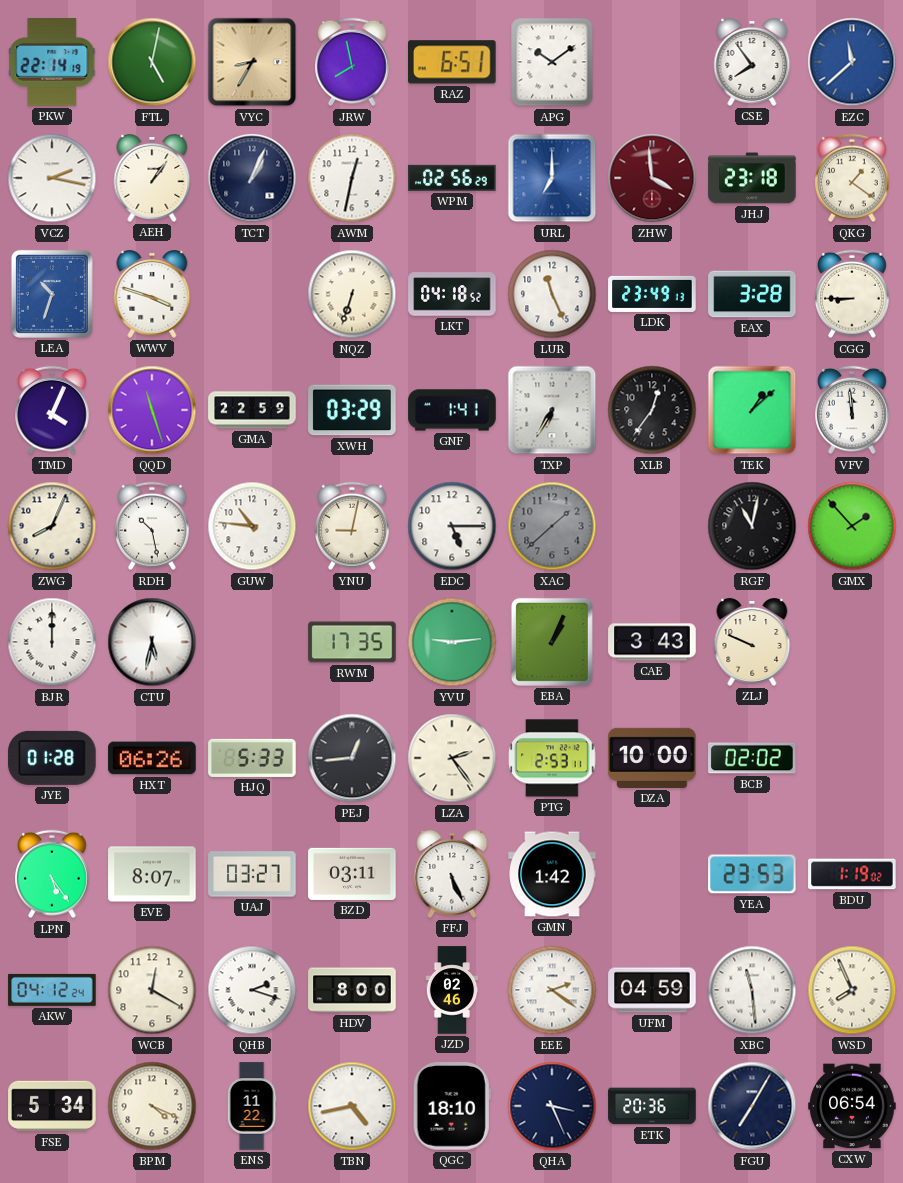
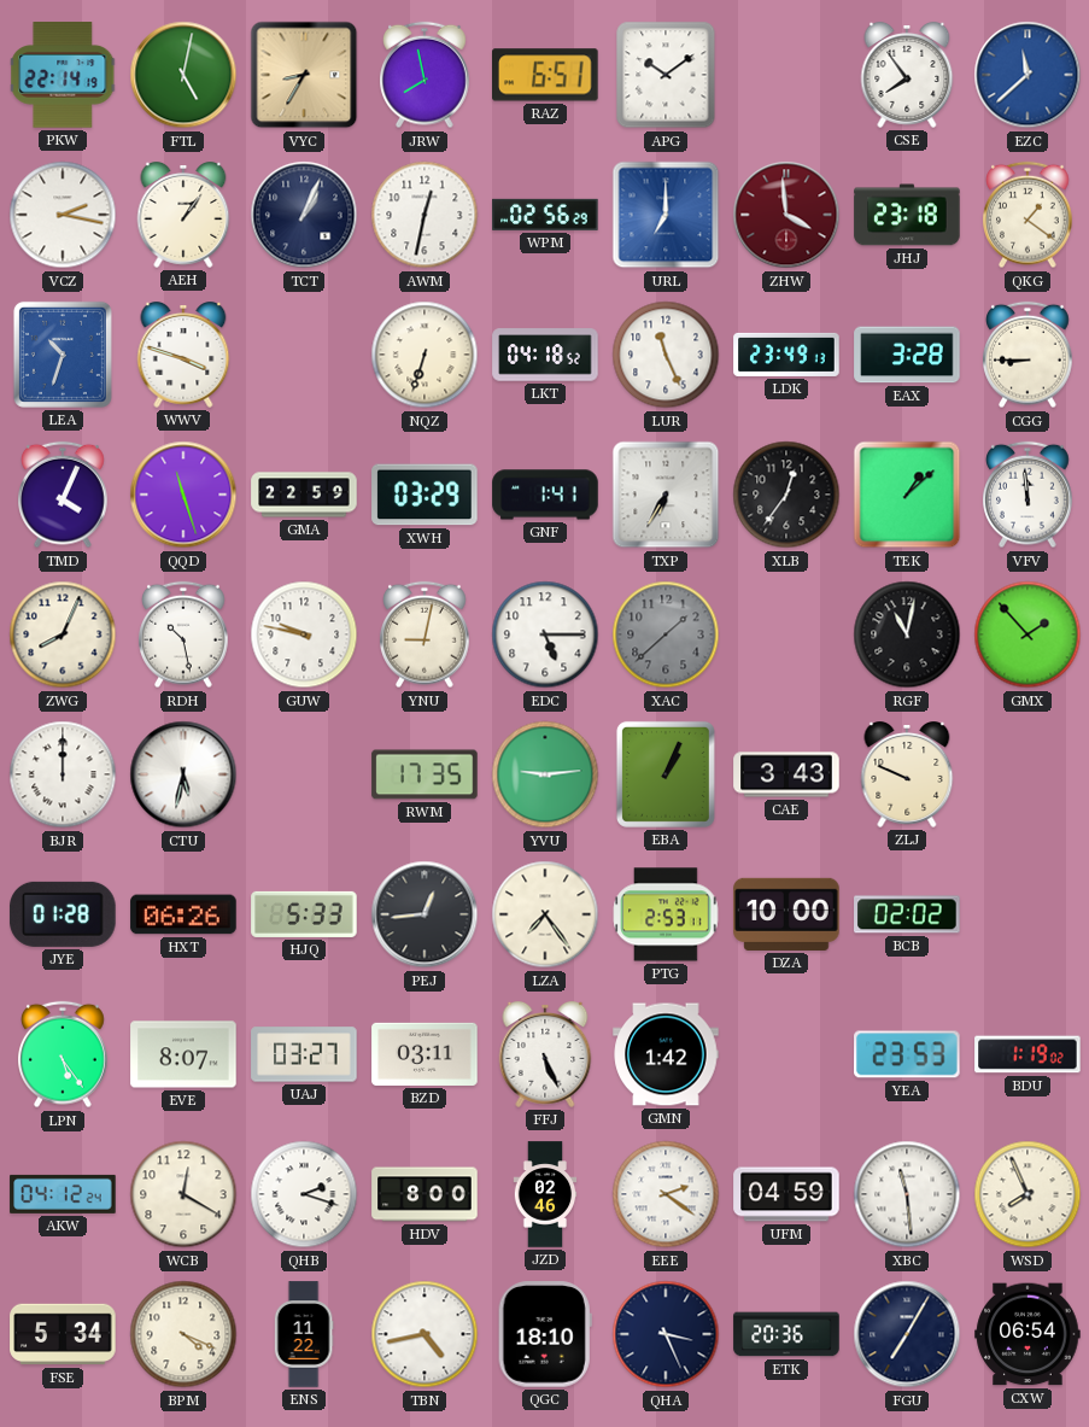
GUW: 10:46 -> 9:47
LZA: 2:24 -> 7:24
